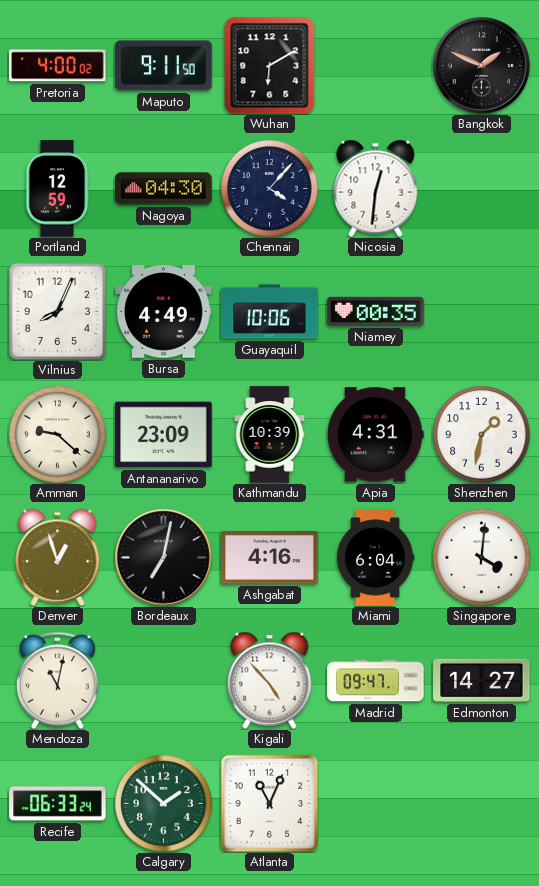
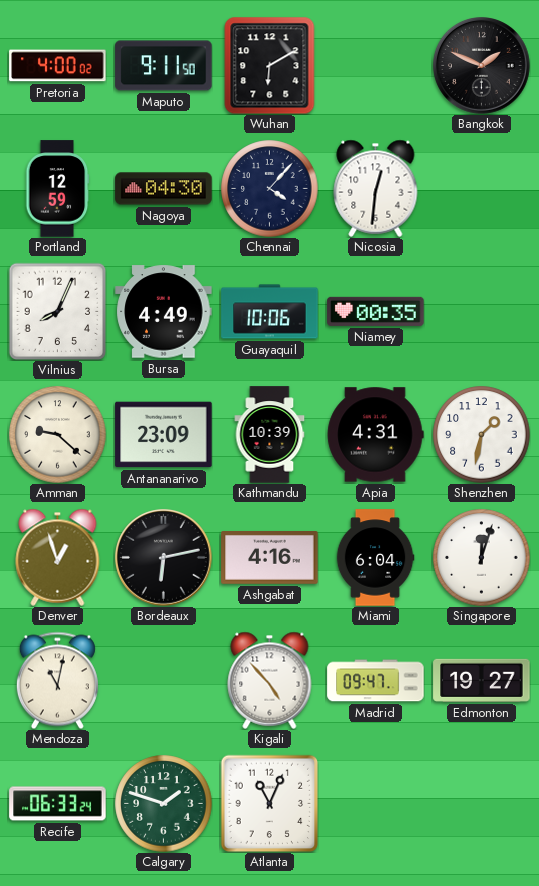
Bordeaux: 7:02 -> 6:13
Singapore: 4:01 -> 12:03
Edmonton: 14:27 -> 19:27
Calgary: 1:52 -> 1:48
